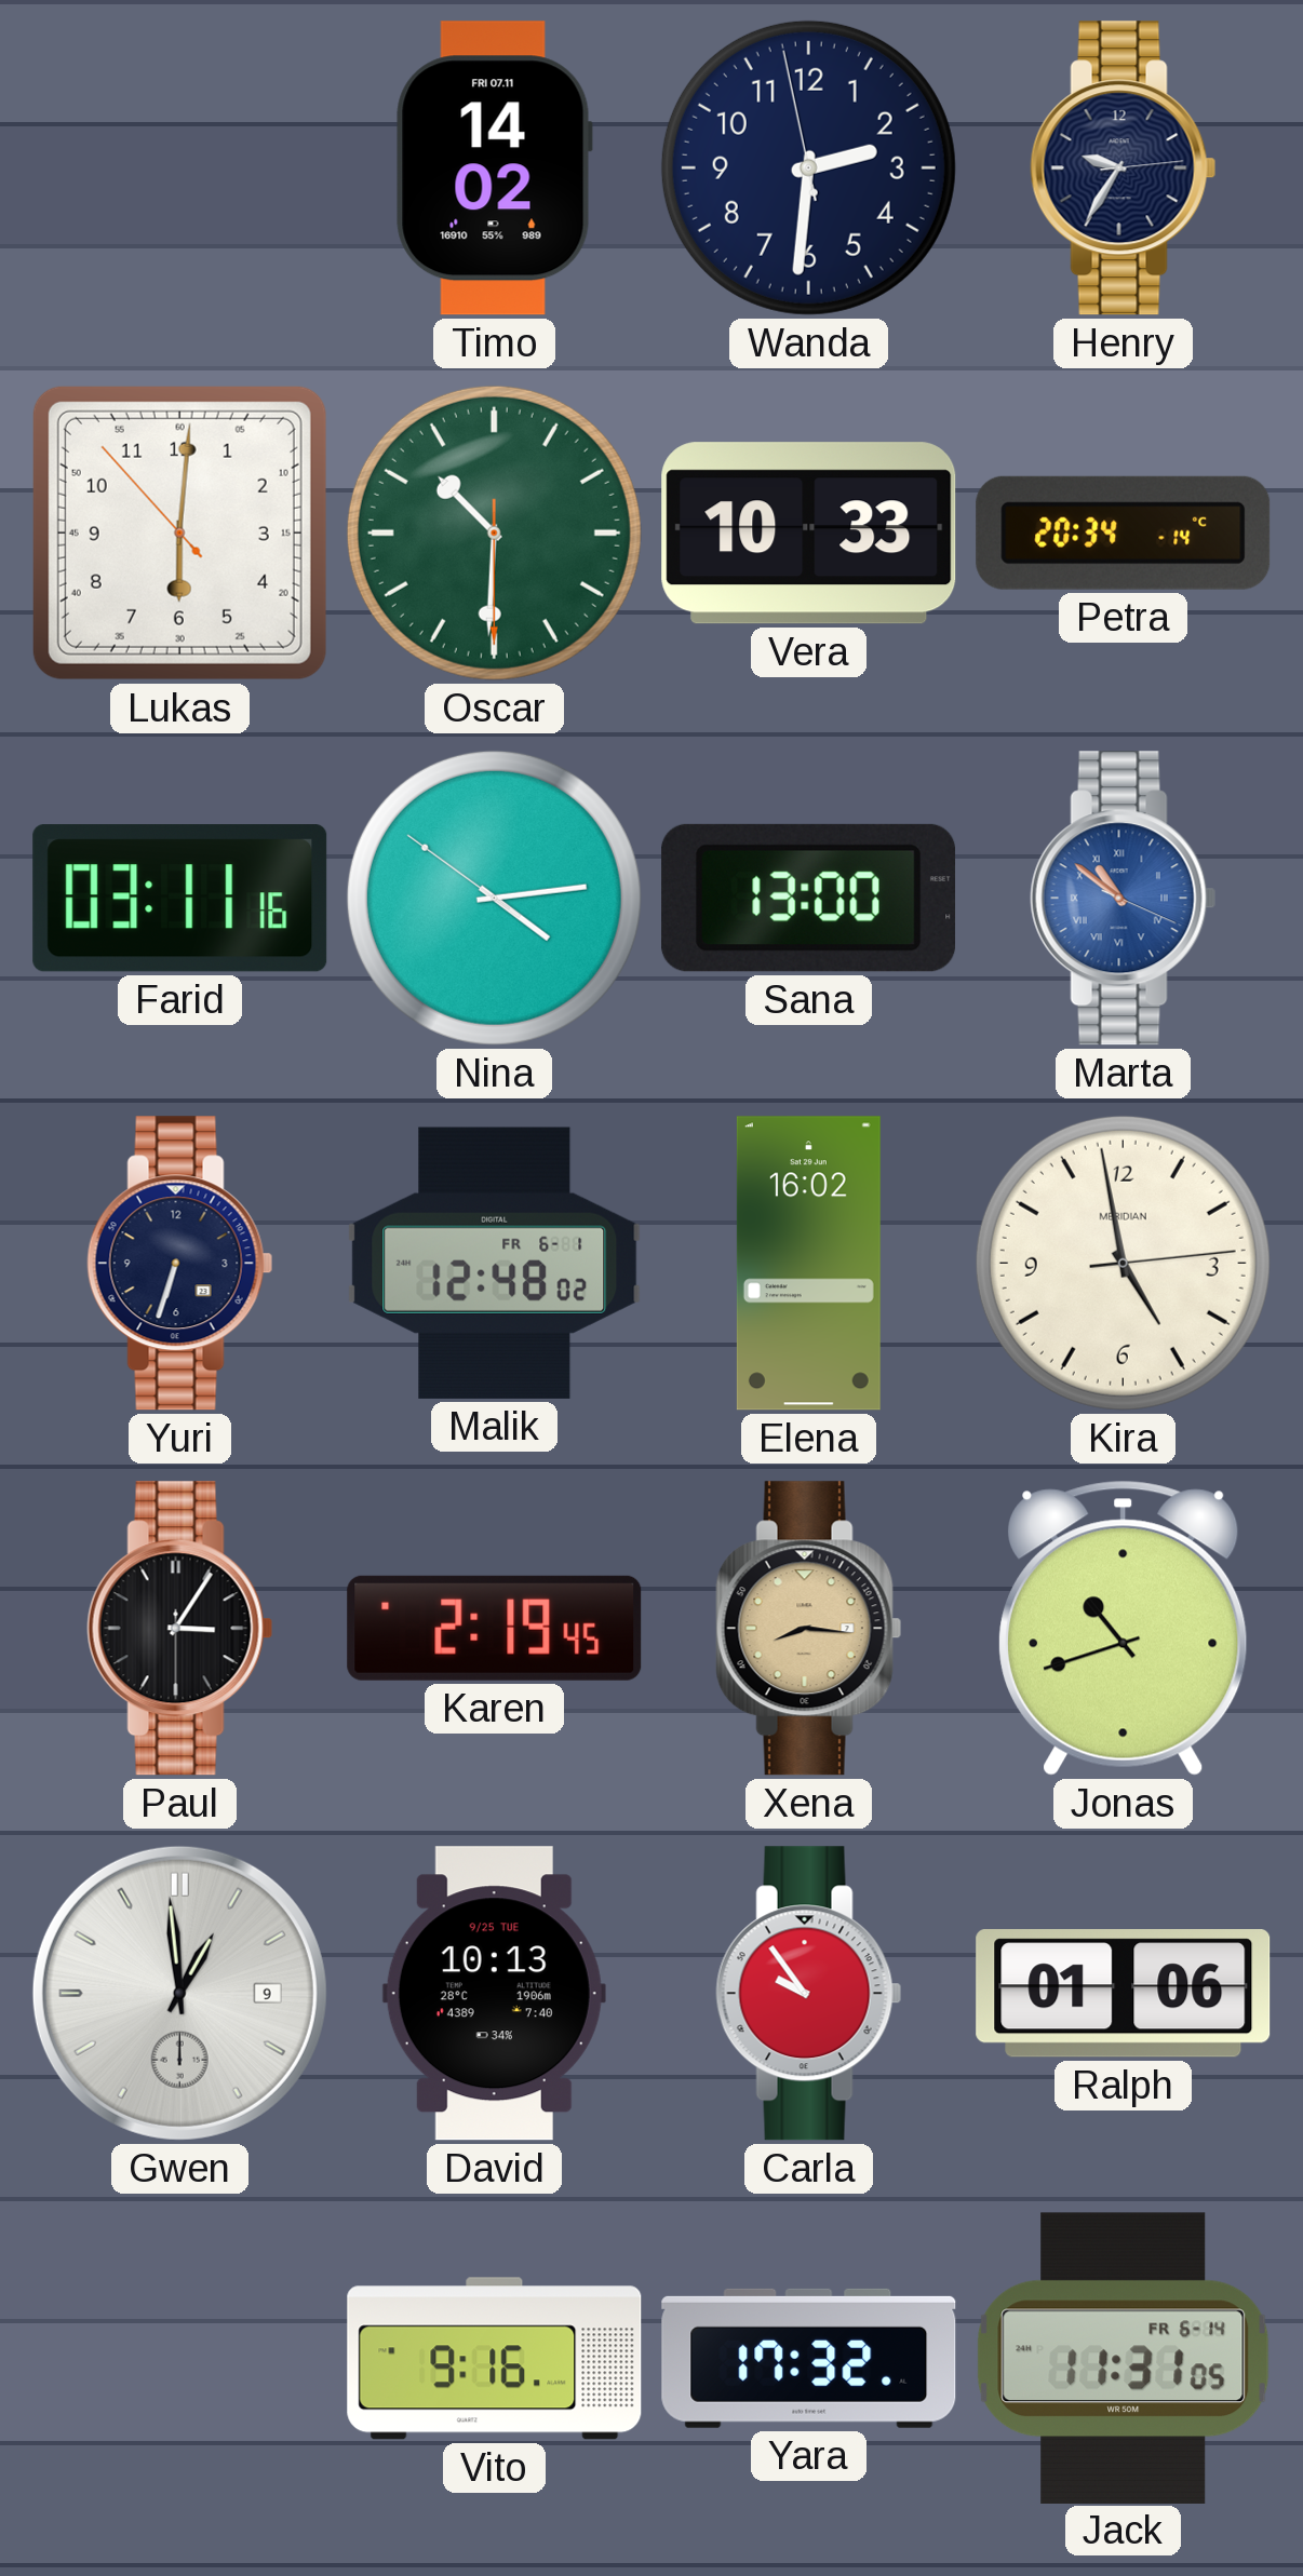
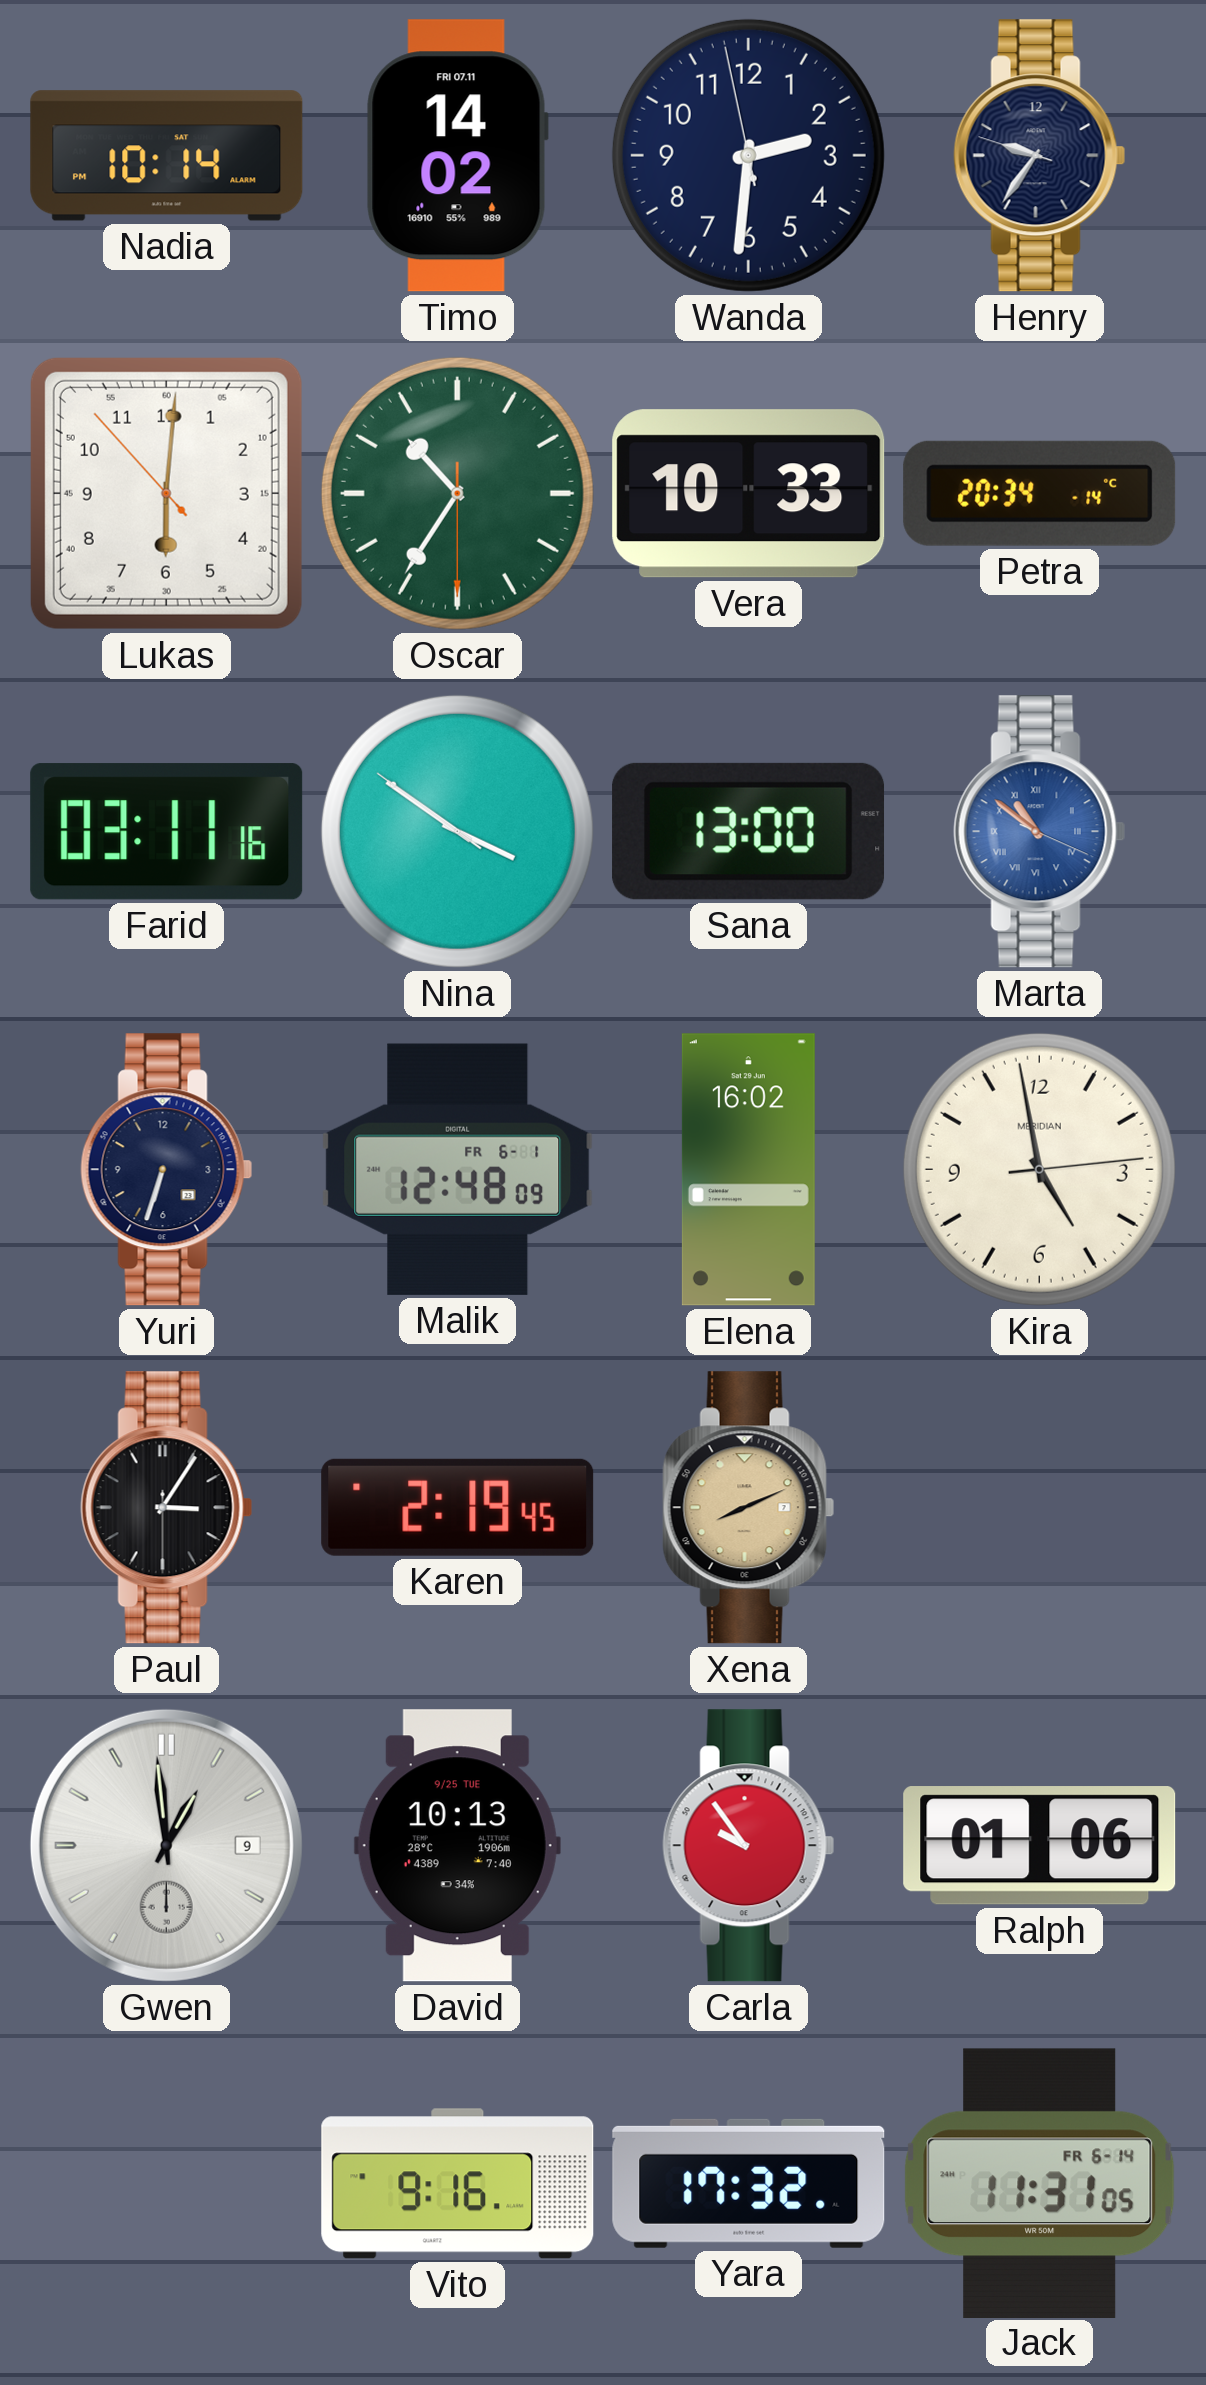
Nadia: none -> 10:14
Henry: 9:35:14 -> 9:35:48
Oscar: 10:30 -> 10:35
Nina: 4:13 -> 3:50
Malik: 12:48:02 -> 12:48:09
Xena: 8:16 -> 8:11
Jonas: 10:42 -> none
